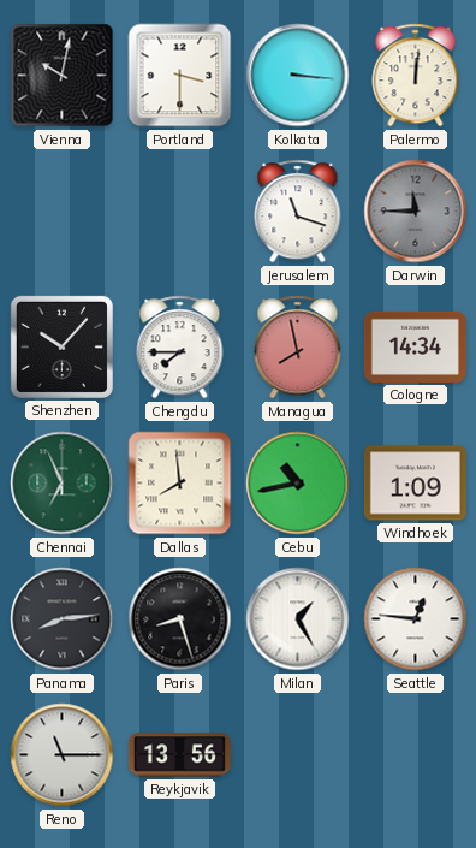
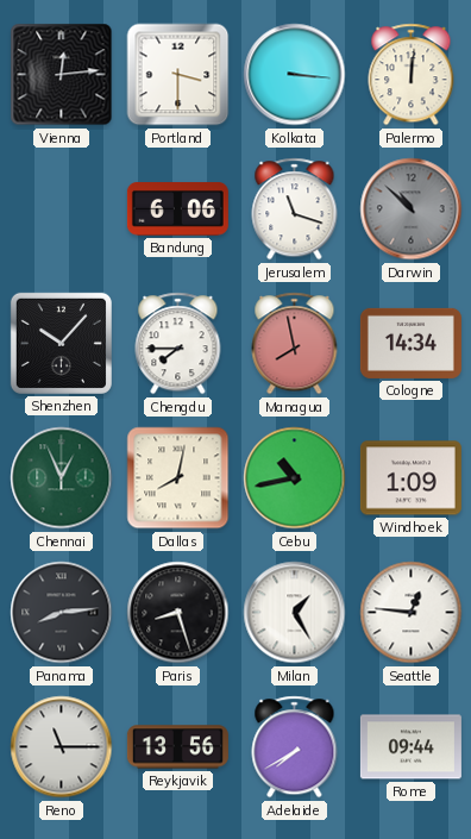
Vienna: 10:02 -> 12:14
Bandung: none -> 6:06
Darwin: 11:45 -> 10:52
Chennai: 6:56 -> 12:56
Dallas: 7:59 -> 8:02
Adelaide: none -> 7:40
Rome: none -> 09:44
